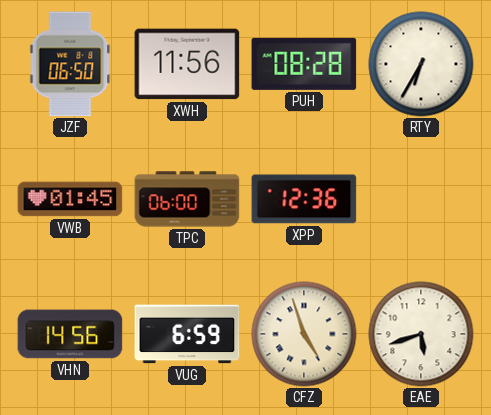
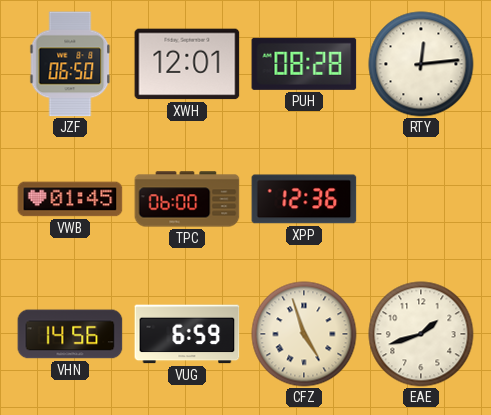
XWH: 11:56 -> 12:01
RTY: 6:35 -> 12:14
EAE: 5:42 -> 1:42
